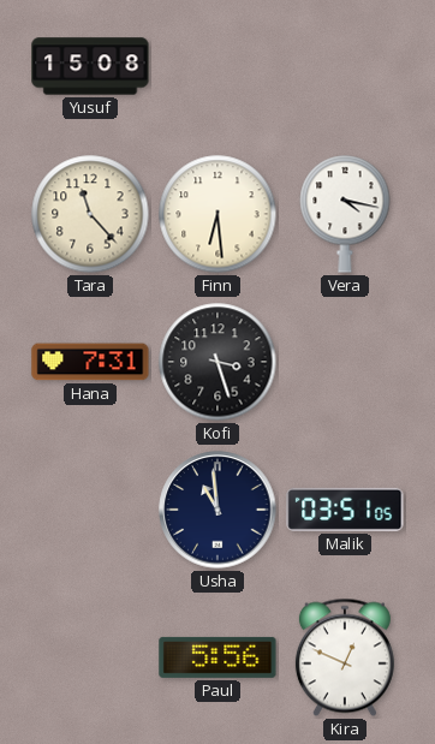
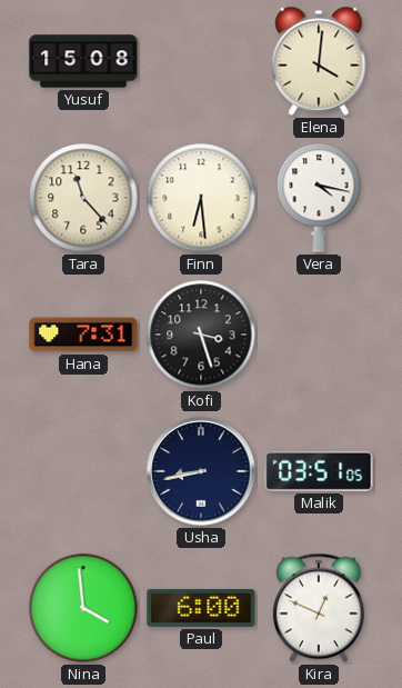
Elena: none -> 4:01
Usha: 10:59 -> 8:43
Nina: none -> 3:59
Paul: 5:56 -> 6:00
